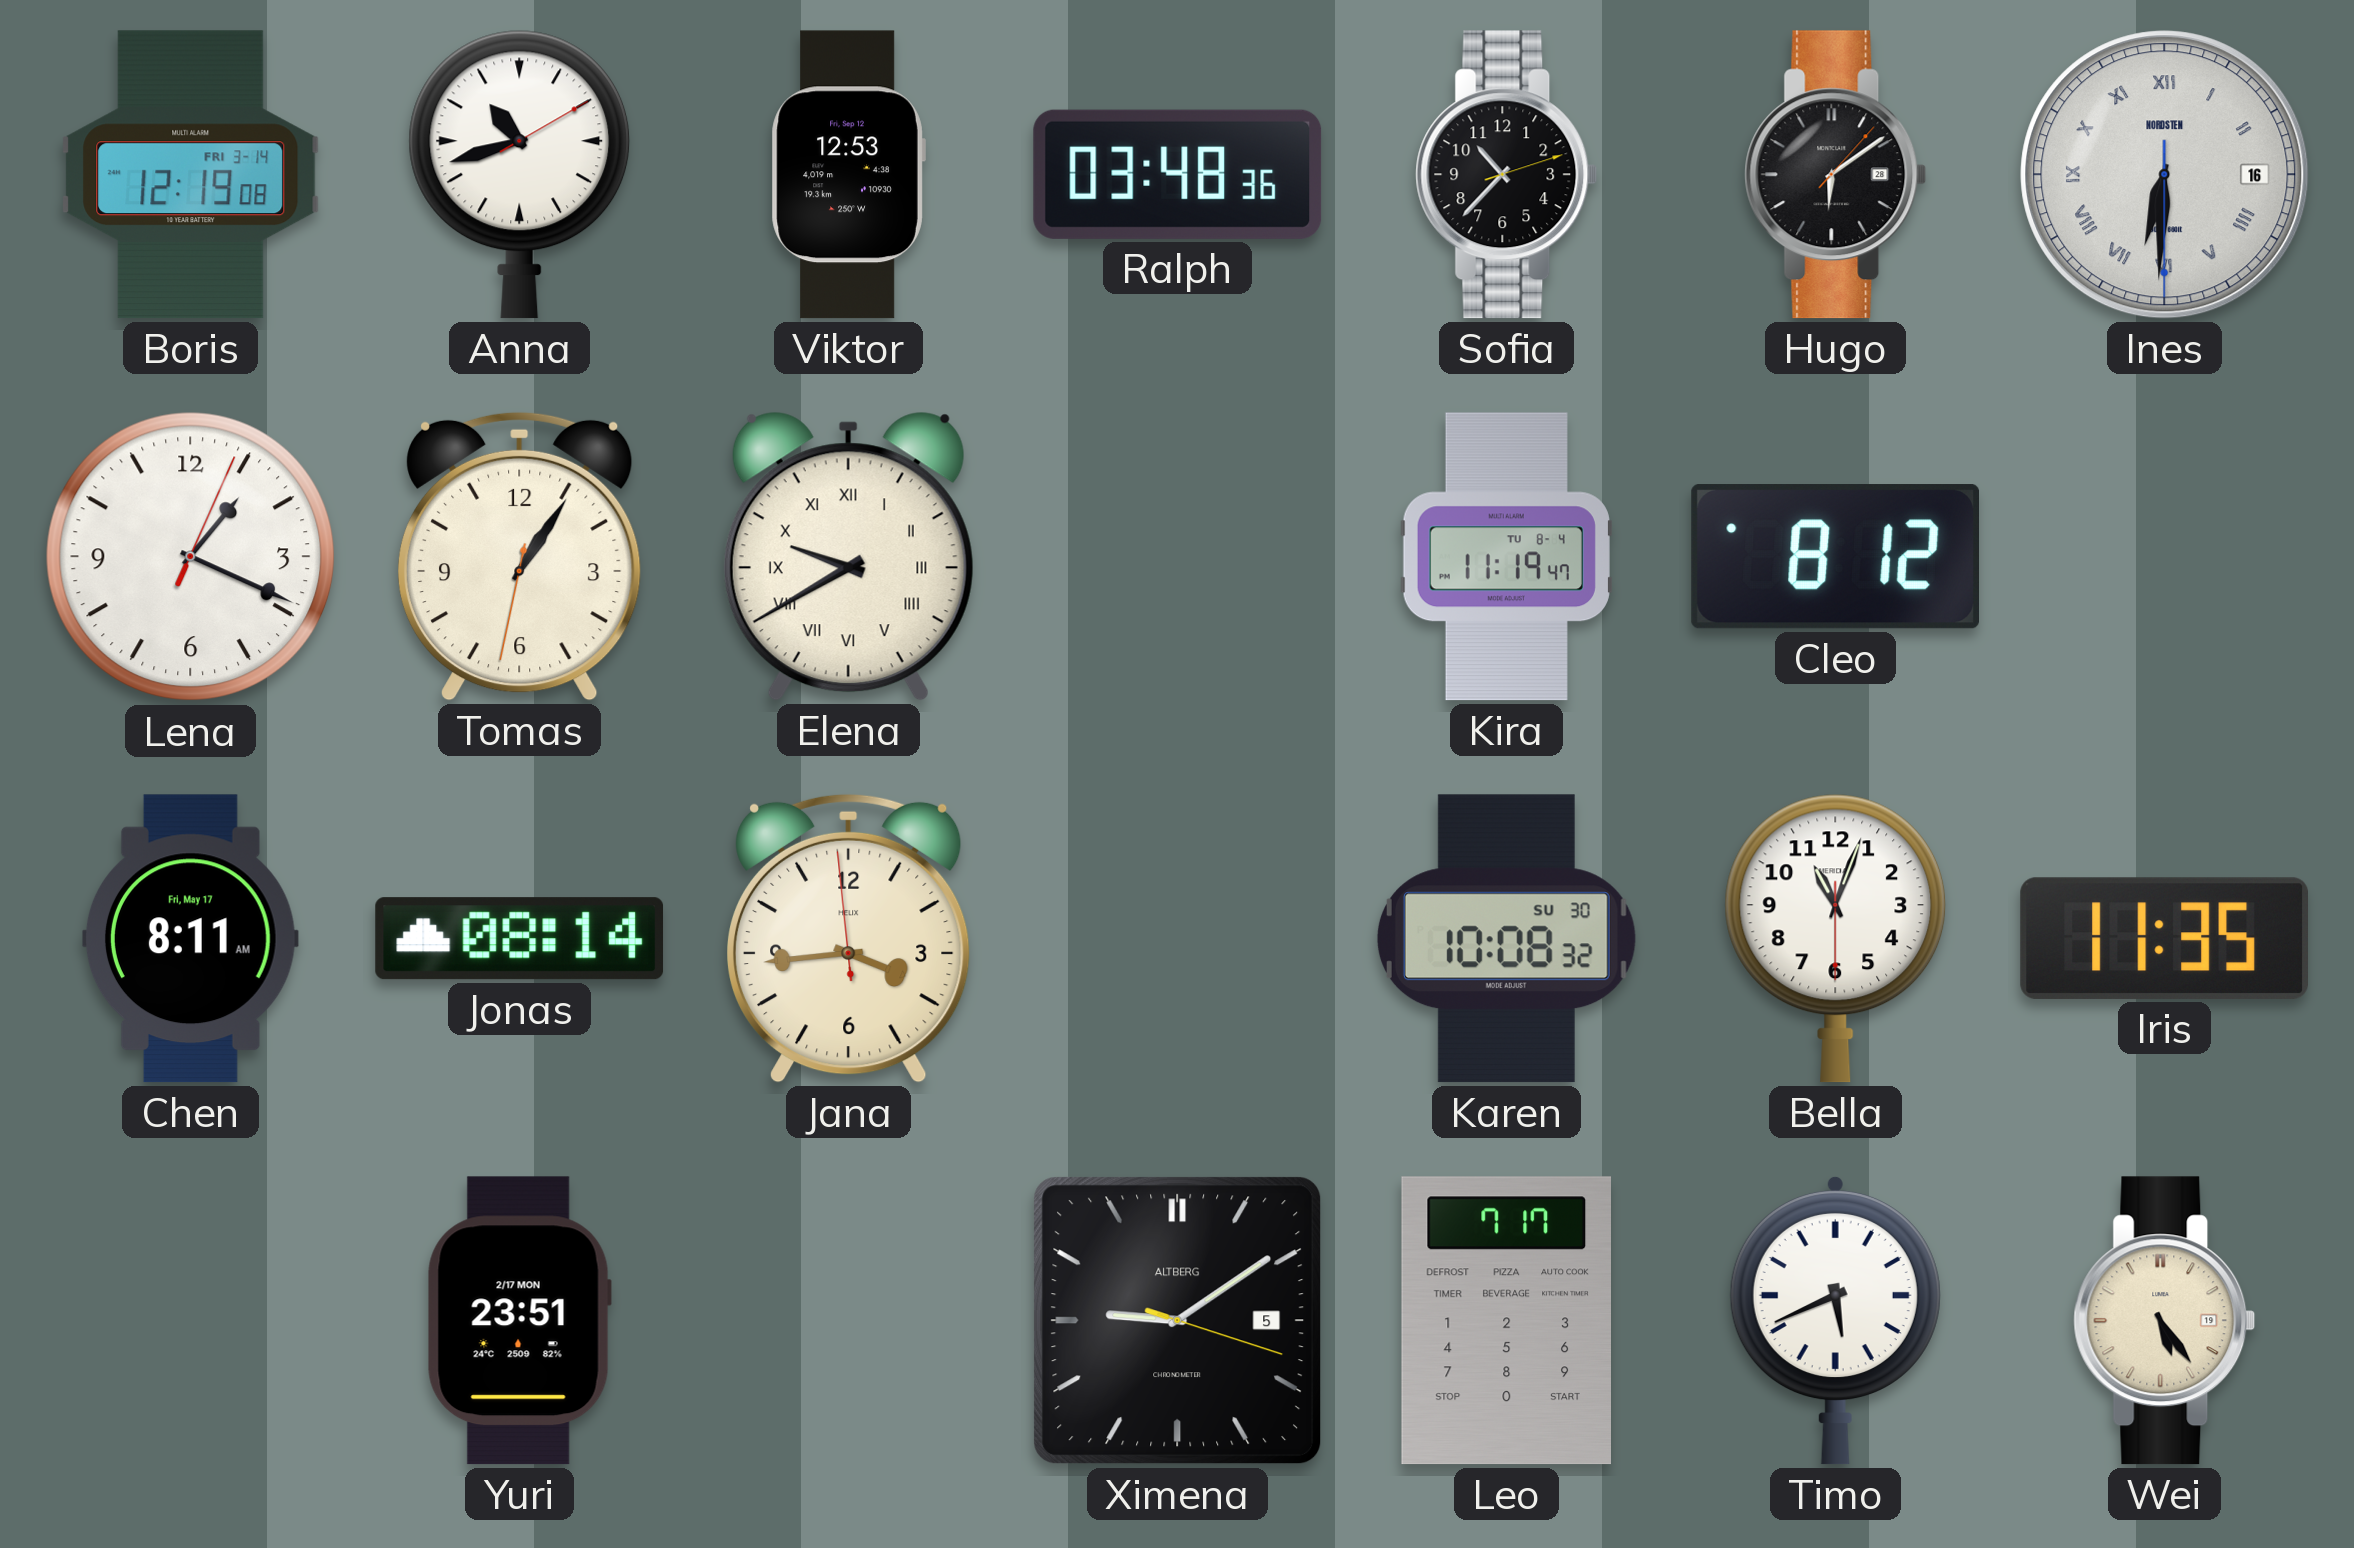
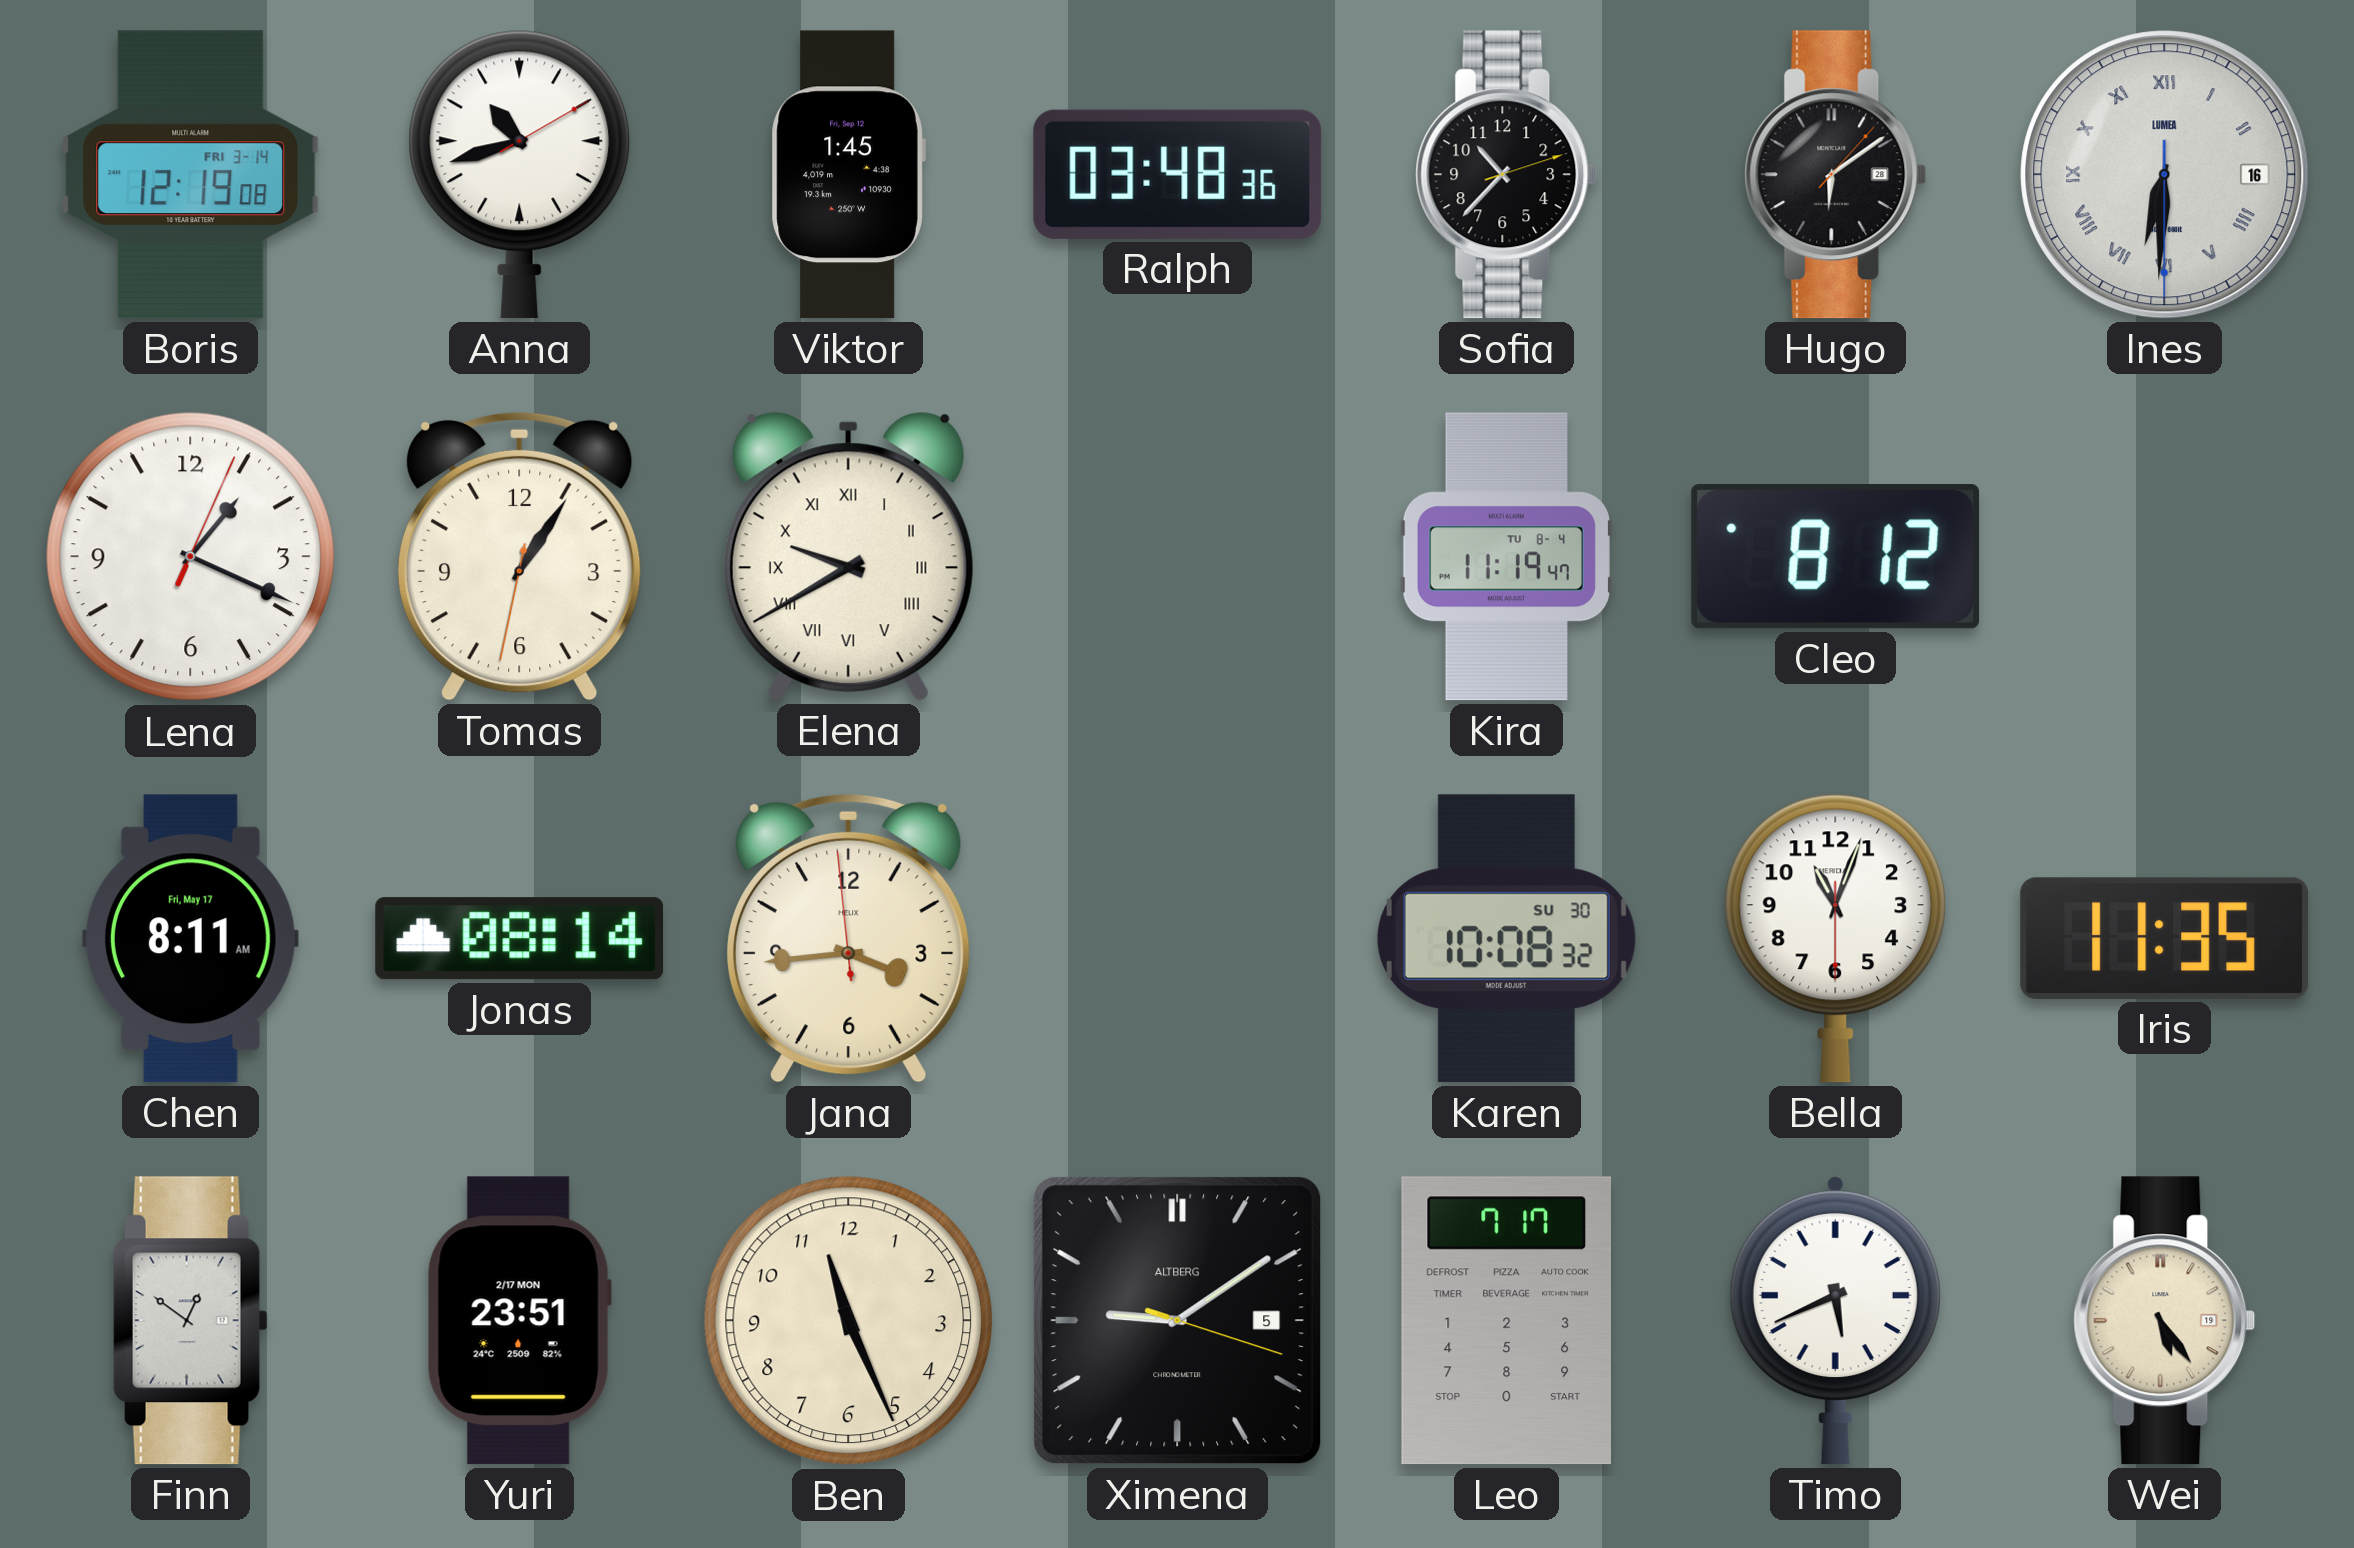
Viktor: 12:53 -> 1:45
Ines brand: NORDSTEN -> LUMEA
Finn: none -> 12:51
Ben: none -> 11:26
